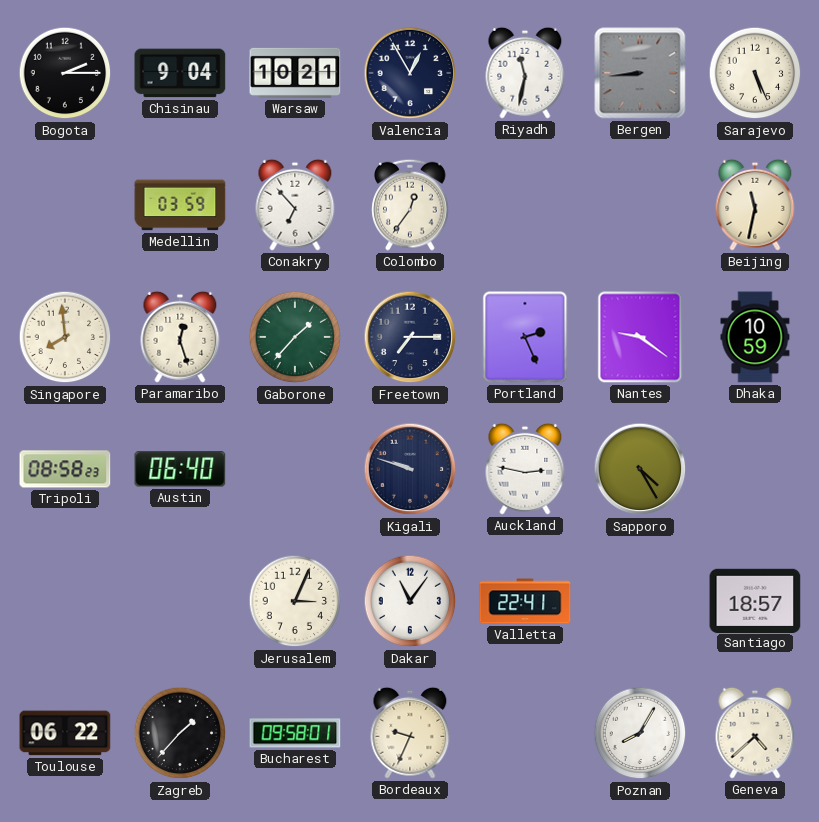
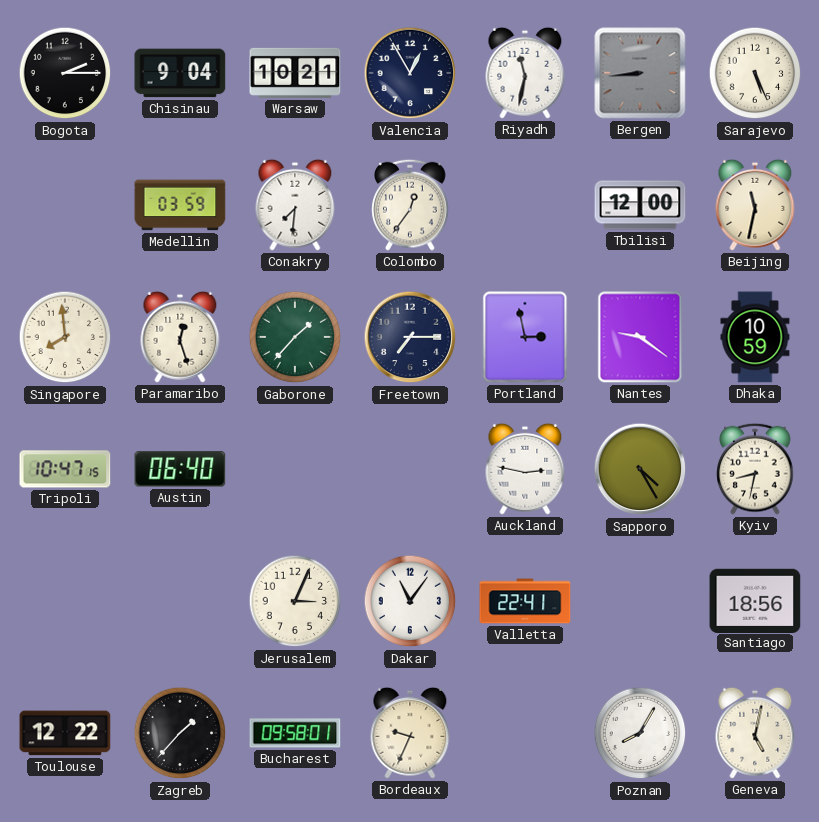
Conakry: 6:53 -> 7:31
Tbilisi: none -> 12:00
Portland: 2:26 -> 2:58
Tripoli: 08:58 -> 10:47
Kigali: 9:48 -> none
Kyiv: none -> 8:32
Santiago: 18:57 -> 18:56
Toulouse: 06:22 -> 12:22
Geneva: 4:38 -> 5:02
